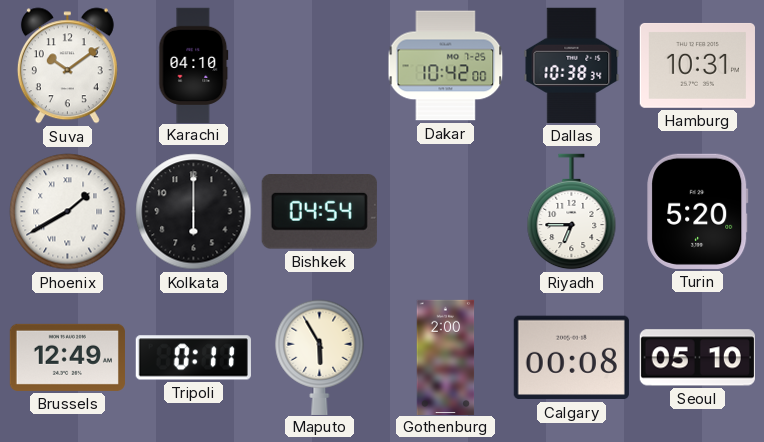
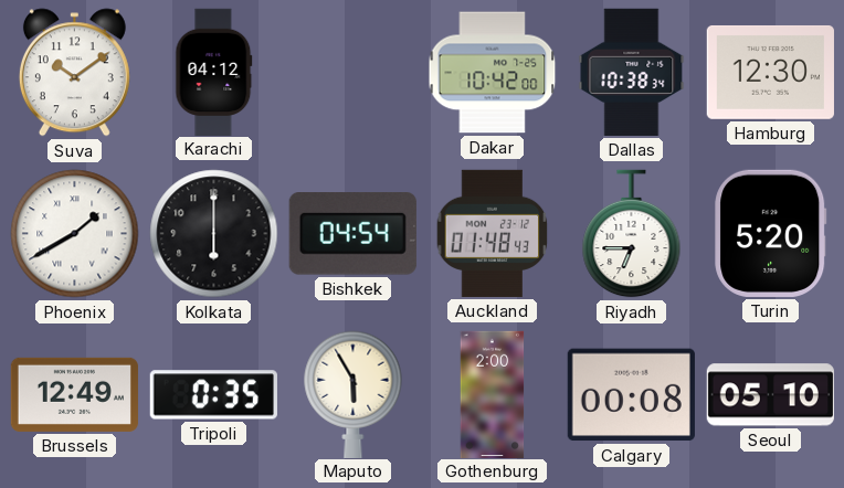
Karachi: 04:10 -> 04:12
Hamburg: 10:31 -> 12:30
Auckland: none -> 01:48
Tripoli: 0:11 -> 0:35
